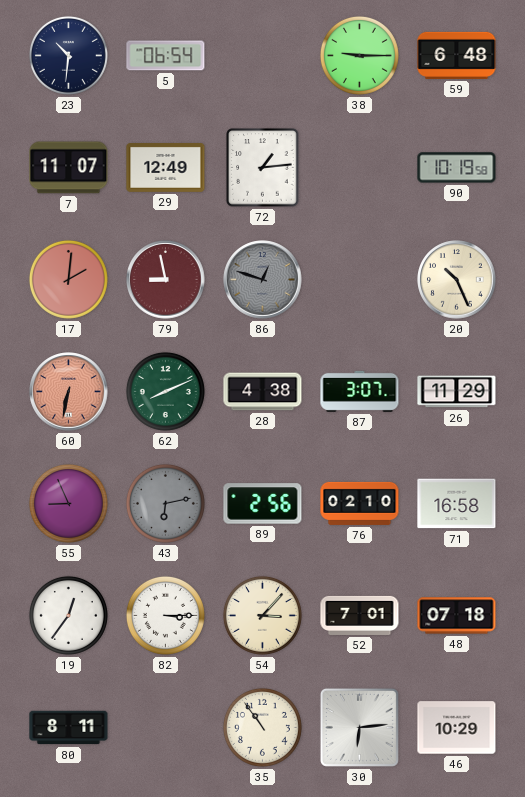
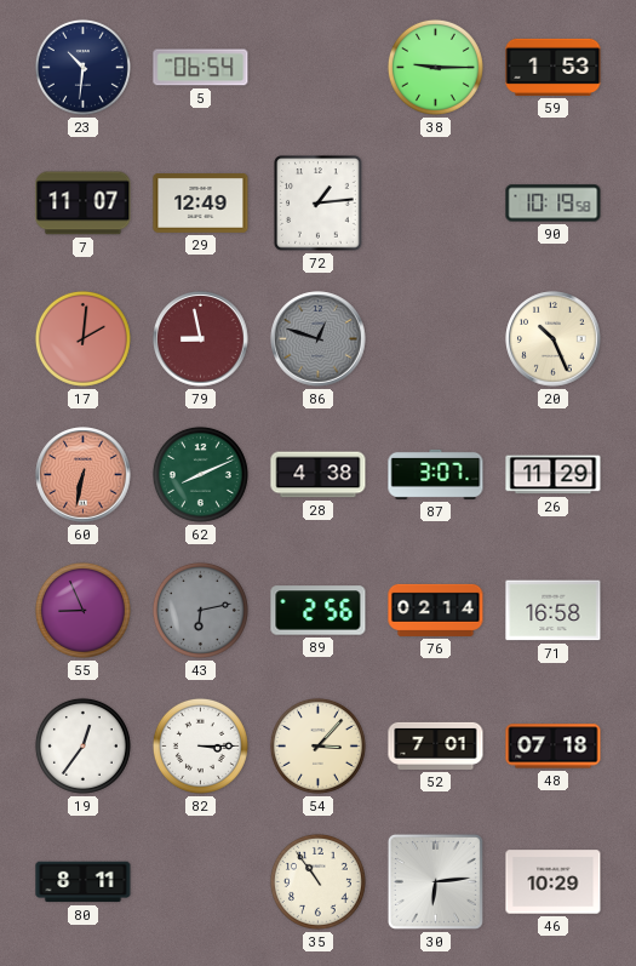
59: 6:48 -> 1:53
76: 02:10 -> 02:14
